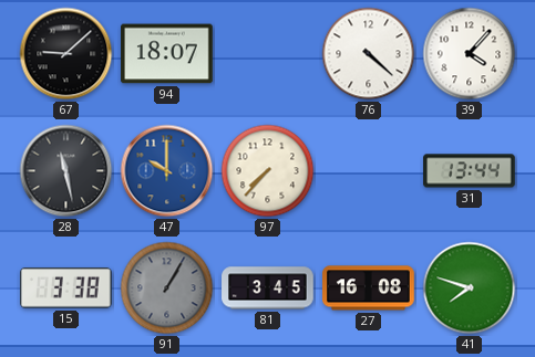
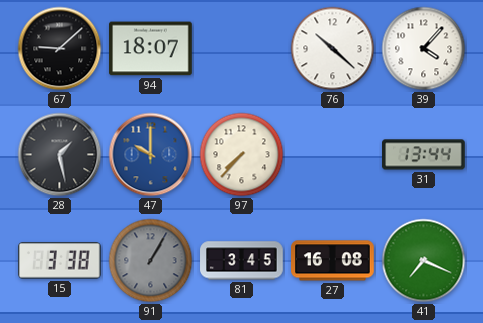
76: 4:22 -> 10:22
28: 11:28 -> 1:28
41: 7:48 -> 7:19
